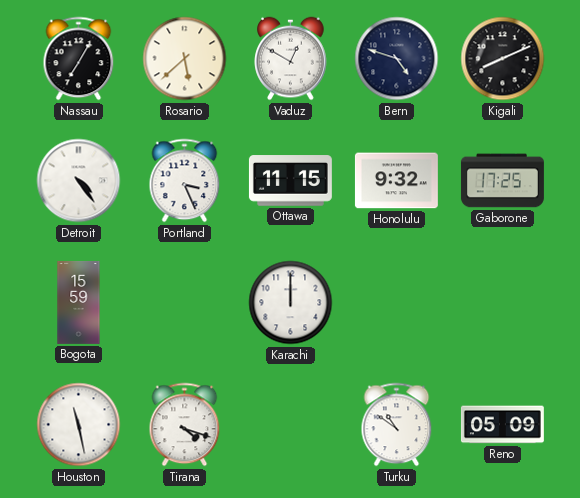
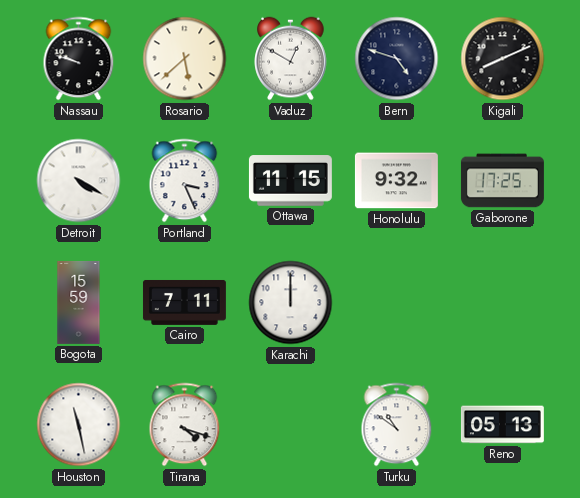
Nassau: 7:05 -> 9:48
Detroit: 4:24 -> 4:20
Cairo: none -> 7:11
Reno: 05:09 -> 05:13
